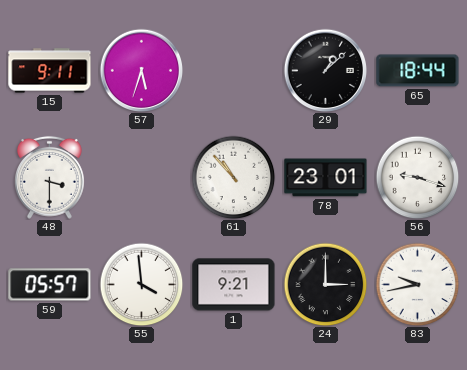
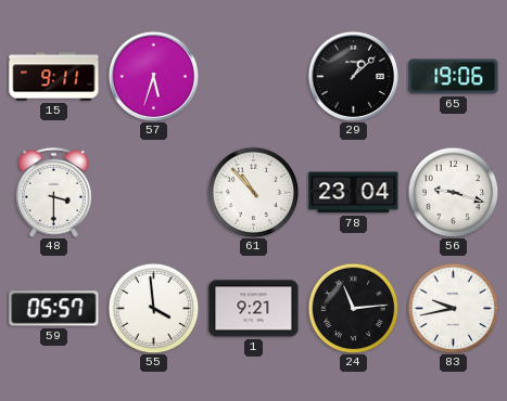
65: 18:44 -> 19:06
78: 23:01 -> 23:04
24: 3:00 -> 11:14
